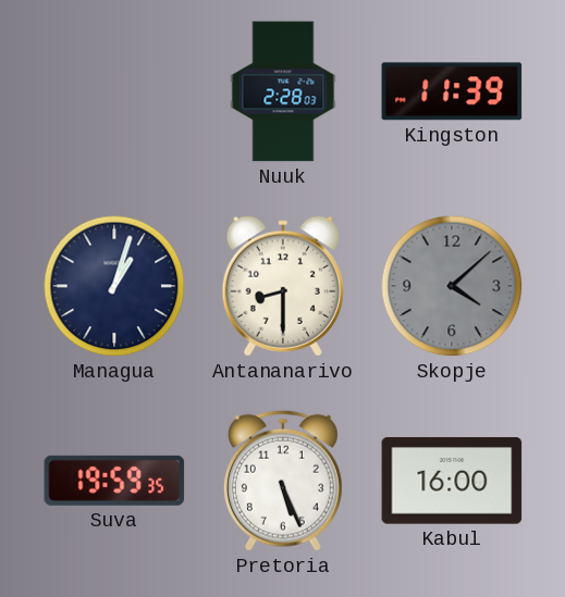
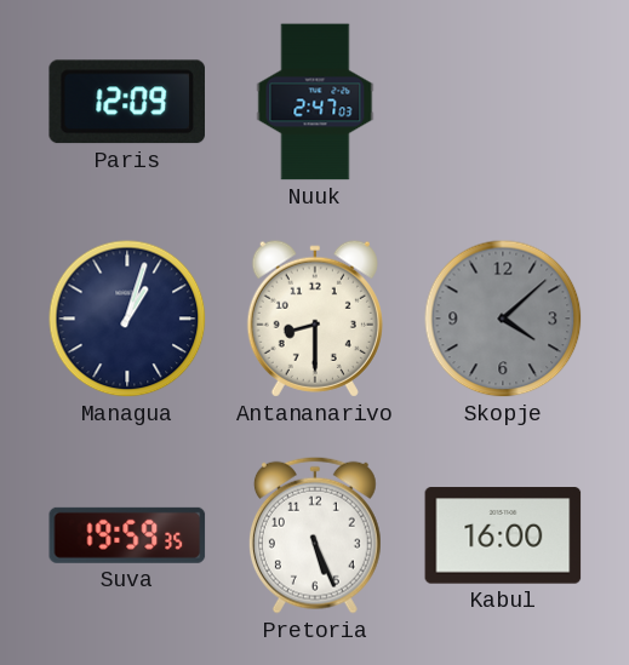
Paris: none -> 12:09
Nuuk: 2:28 -> 2:47
Kingston: 11:39 -> none
